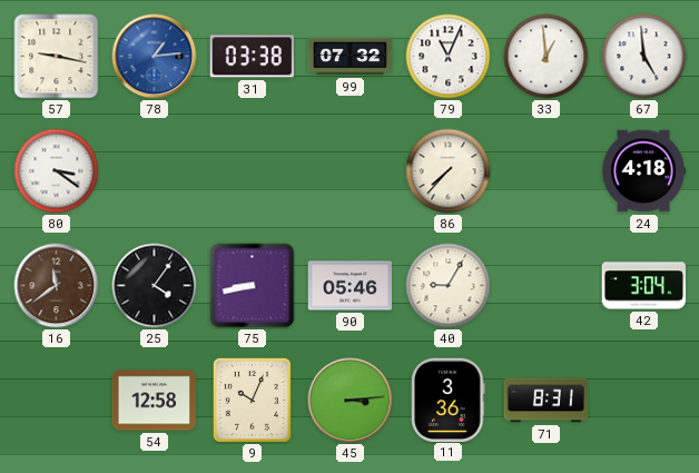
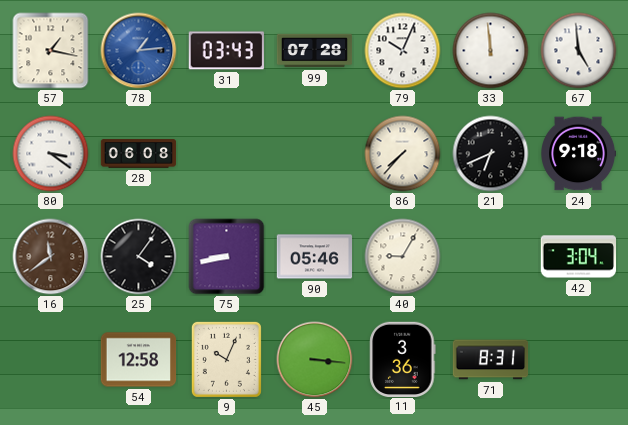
57: 9:17 -> 1:17
31: 03:38 -> 03:43
99: 07:32 -> 07:28
79: 11:04 -> 10:04
33: 12:59 -> 11:59
28: none -> 06:08
21: none -> 6:41
24: 4:18 -> 9:18
45: 3:14 -> 3:16
